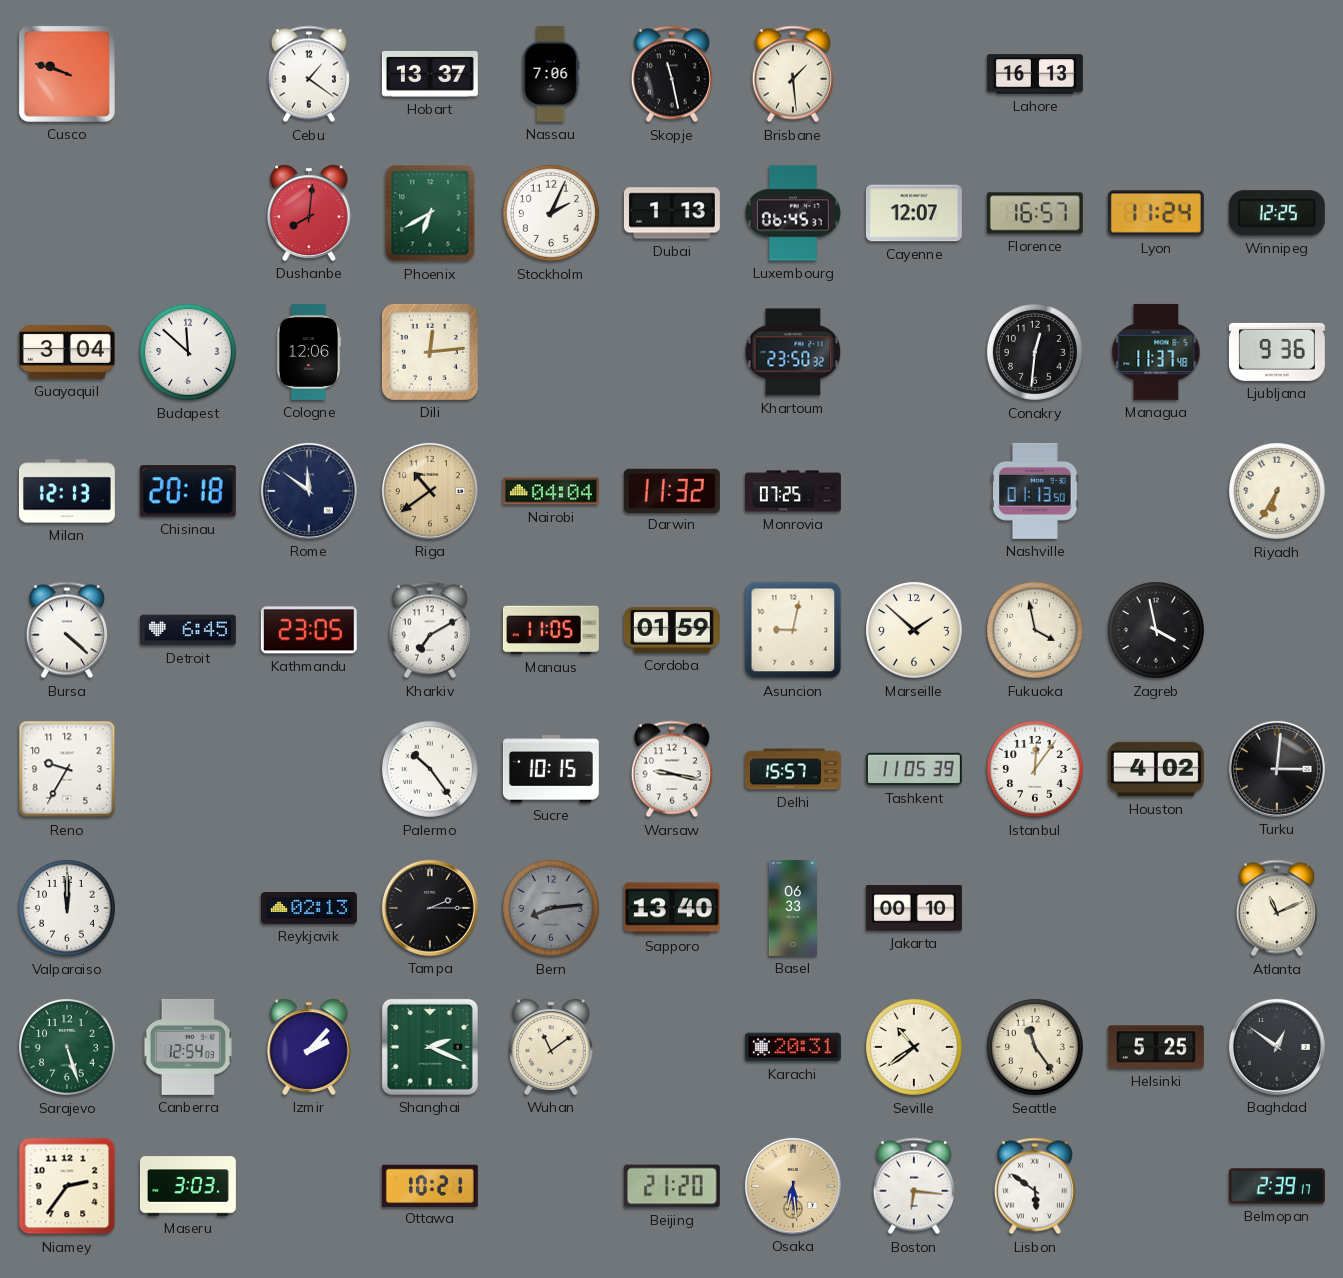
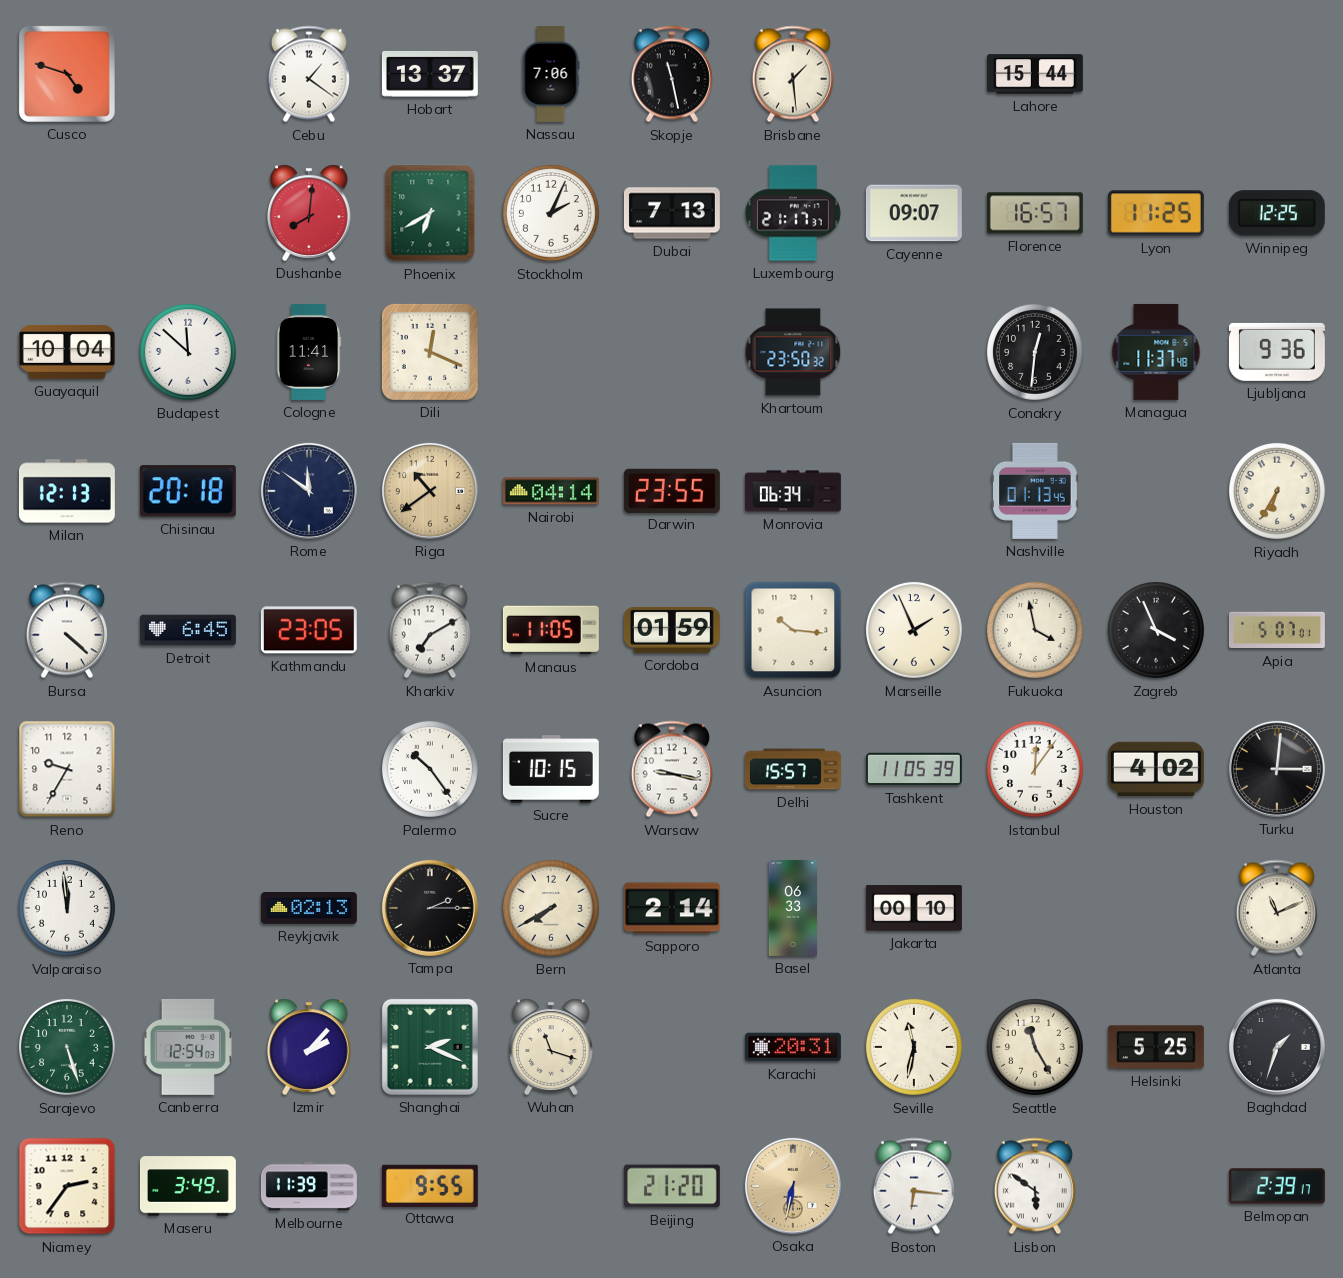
Cusco: 9:48 -> 4:48
Lahore: 16:13 -> 15:44
Dubai: 1:13 -> 7:13
Luxembourg: 06:45 -> 21:17
Cayenne: 12:07 -> 09:07
Lyon: 11:24 -> 11:25
Guayaquil: 3:04 -> 10:04
Cologne: 12:06 -> 11:41
Dili: 12:14 -> 12:19
Nairobi: 04:04 -> 04:14
Darwin: 11:32 -> 23:55
Monrovia: 07:25 -> 06:34
Nashville: 01:13:50 -> 01:13:45
Asuncion: 9:02 -> 10:16
Marseille: 1:52 -> 1:56
Zagreb: 3:58 -> 3:56
Apia: none -> 5:07
Valparaiso: 12:00 -> 11:59
Bern: 8:14 -> 7:40
Bern dial: grey -> cream
Sapporo: 13:40 -> 2:14
Wuhan: 11:09 -> 11:18
Seville: 10:39 -> 11:32
Seattle: 11:24 -> 11:25
Baghdad: 12:51 -> 1:33
Maseru: 3:03 -> 3:49
Melbourne: none -> 11:39
Ottawa: 10:21 -> 9:55
Osaka: 6:29 -> 6:32
